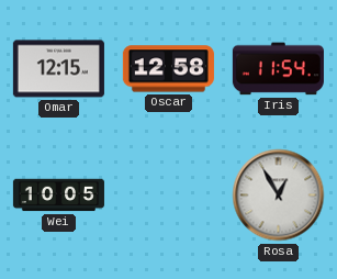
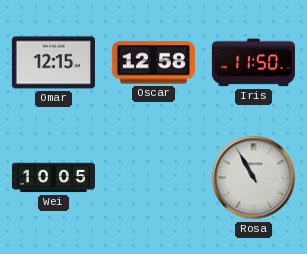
Iris: 11:54 -> 11:50
Rosa: 12:55 -> 10:55
